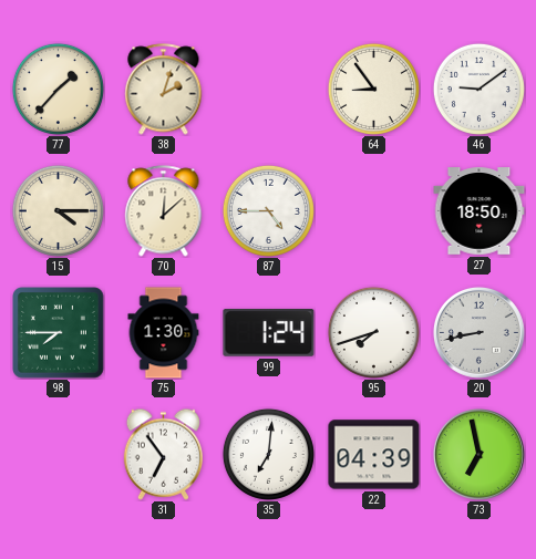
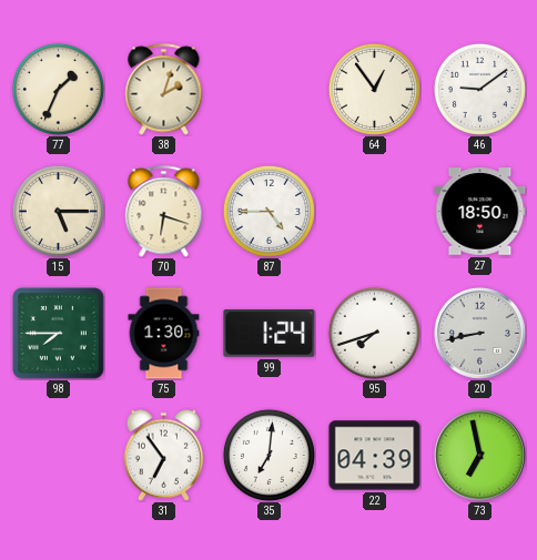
77: 1:37 -> 1:34
64: 8:54 -> 12:54
15: 4:15 -> 5:15
70: 12:08 -> 6:18
